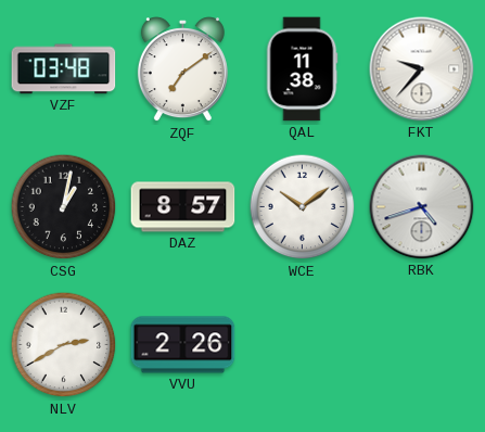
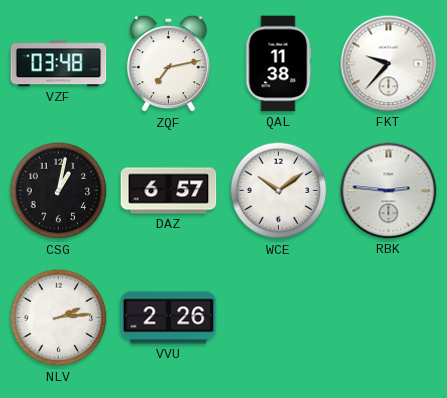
ZQF: 7:09 -> 7:13
DAZ: 8:57 -> 6:57
RBK: 4:42 -> 2:46
NLV: 2:40 -> 2:14
